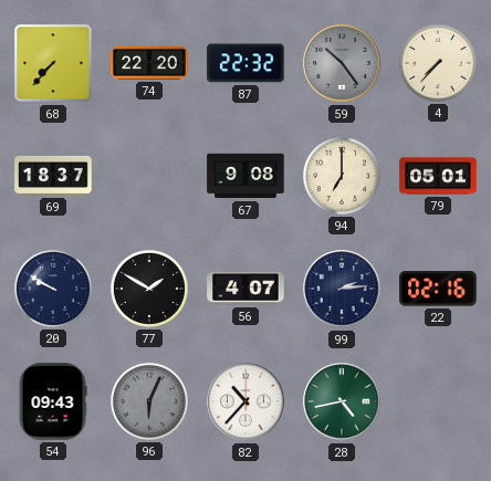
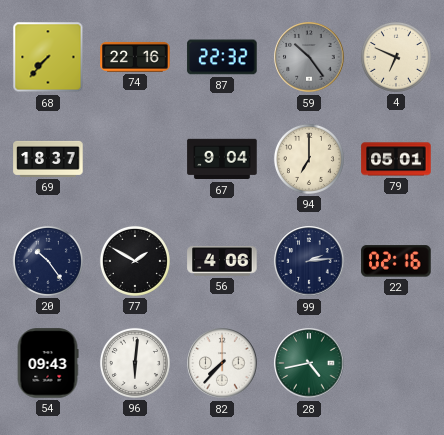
74: 22:20 -> 22:16
4: 7:37 -> 6:49
67: 9:08 -> 9:04
20: 9:50 -> 10:24
56: 4:07 -> 4:06
96: 6:04 -> 6:01
96 dial: grey -> white
82: 10:37 -> 7:37
